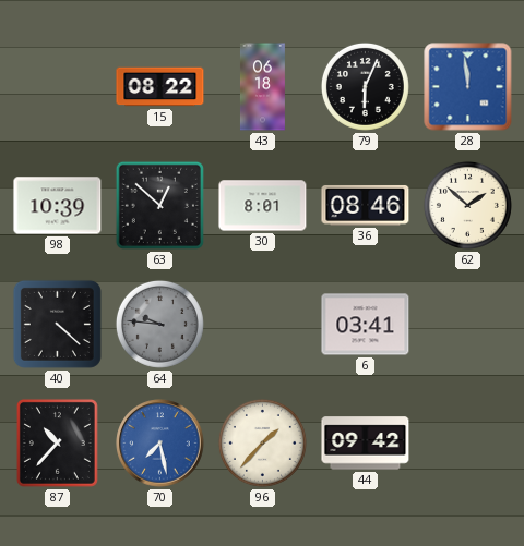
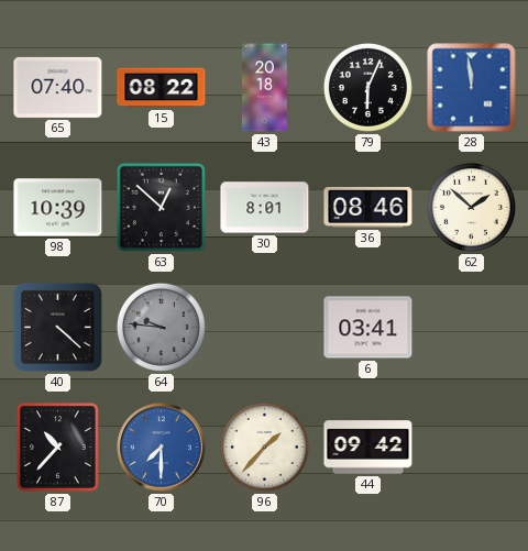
65: none -> 07:40
43: 06:18 -> 20:18
70: 7:28 -> 7:30
